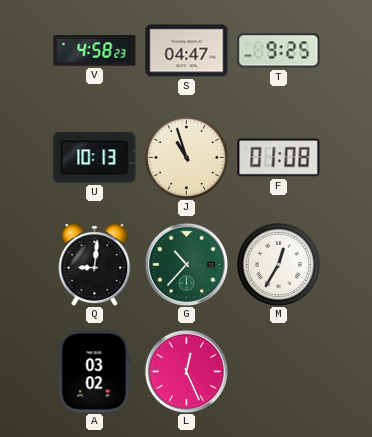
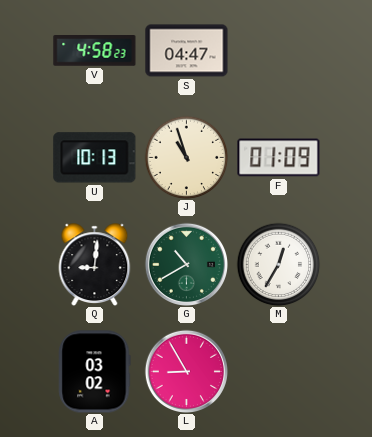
T: 9:25 -> none
F: 01:08 -> 01:09
G: 10:37 -> 10:40
L: 12:26 -> 8:55
